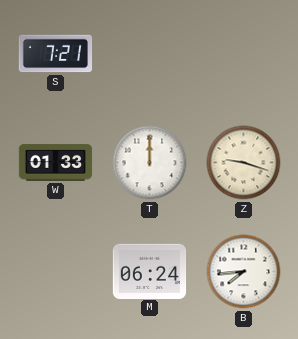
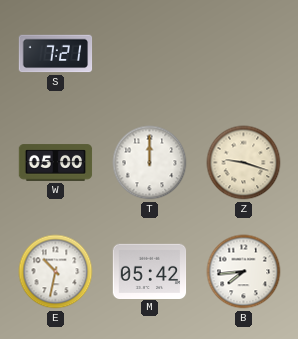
W: 01:33 -> 05:00
E: none -> 10:32
M: 06:24 -> 05:42
